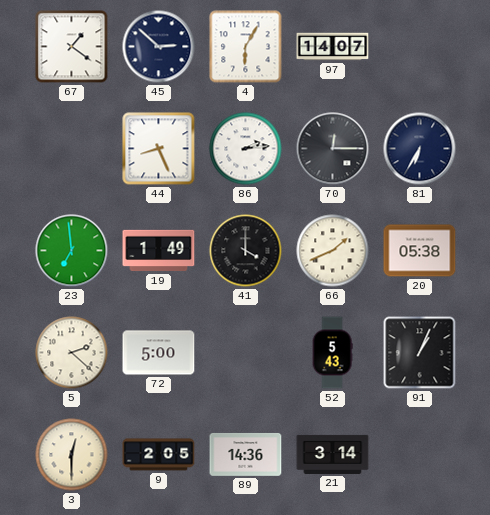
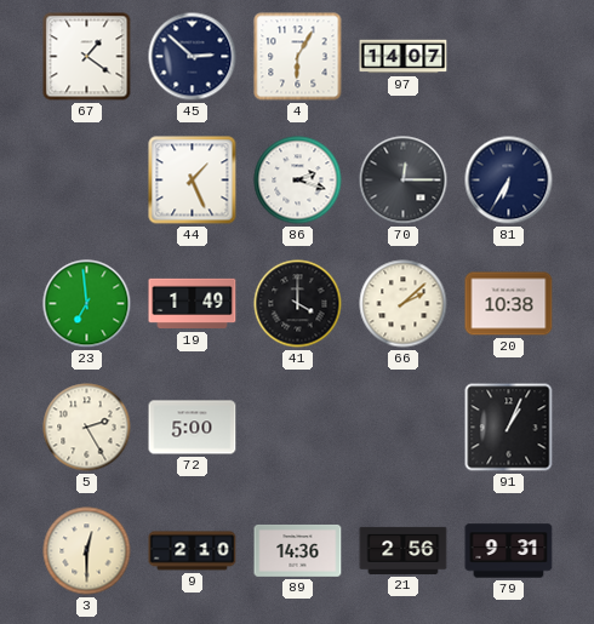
44: 8:26 -> 1:26
86: 2:14 -> 2:18
66: 1:41 -> 2:08
20: 05:38 -> 10:38
5: 2:22 -> 2:25
52: 5:43 -> none
9: 2:05 -> 2:10
21: 3:14 -> 2:56
79: none -> 9:31
